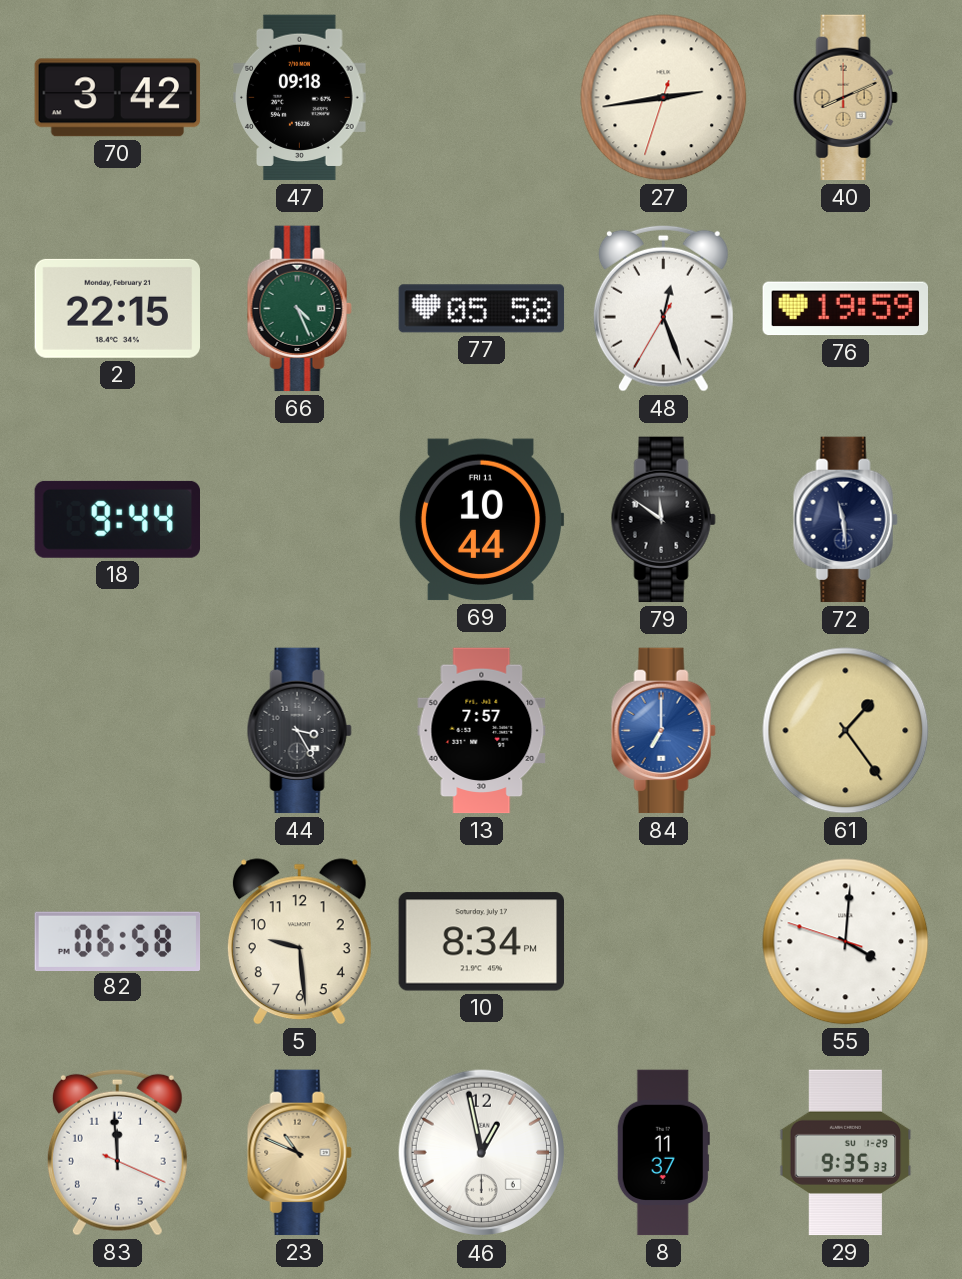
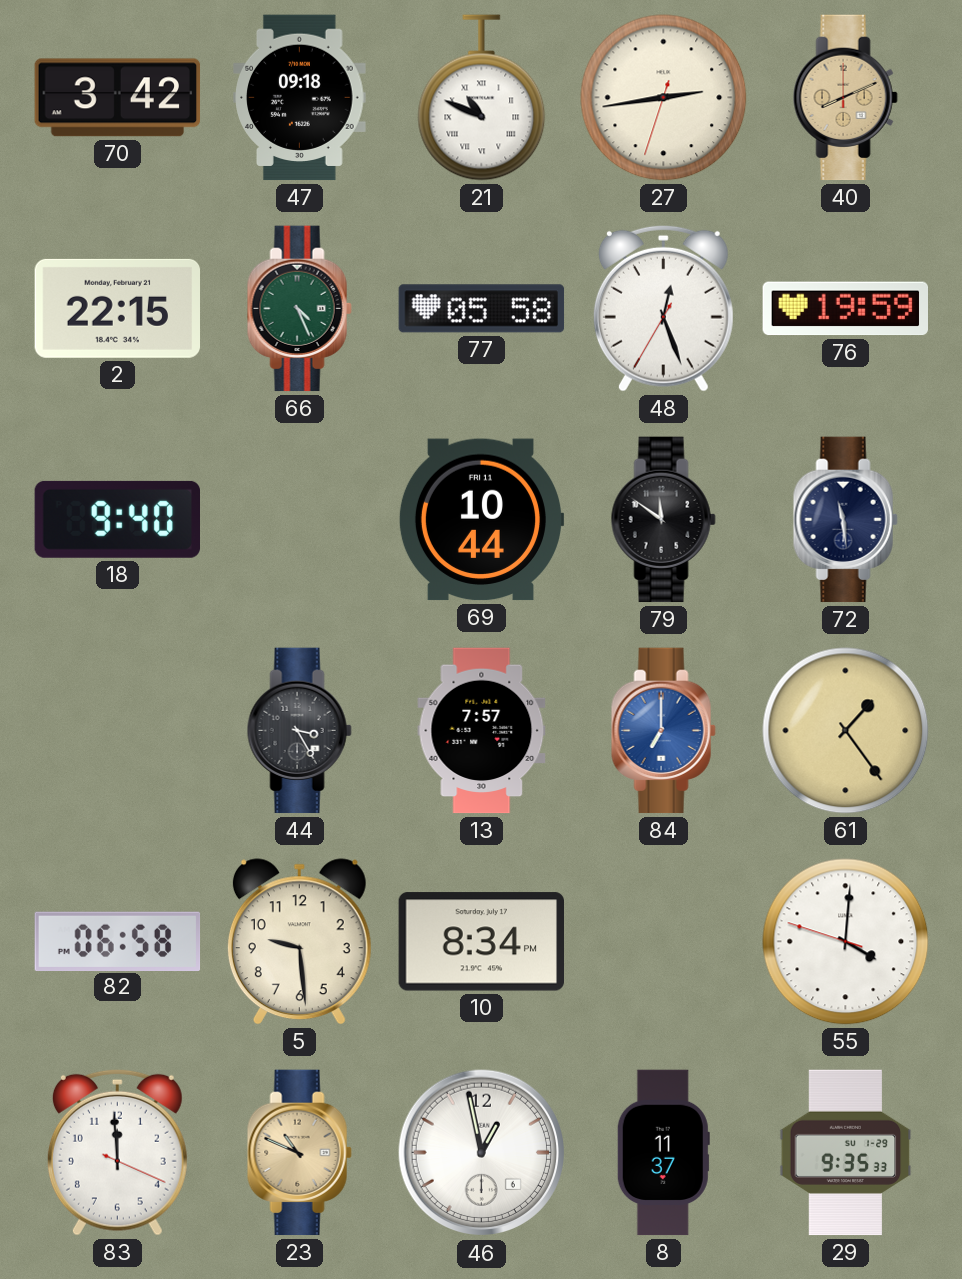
21: none -> 10:49
18: 9:44 -> 9:40
